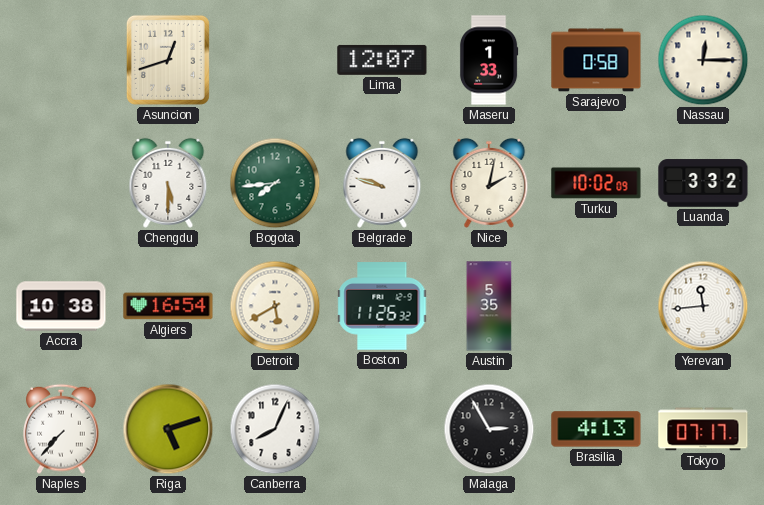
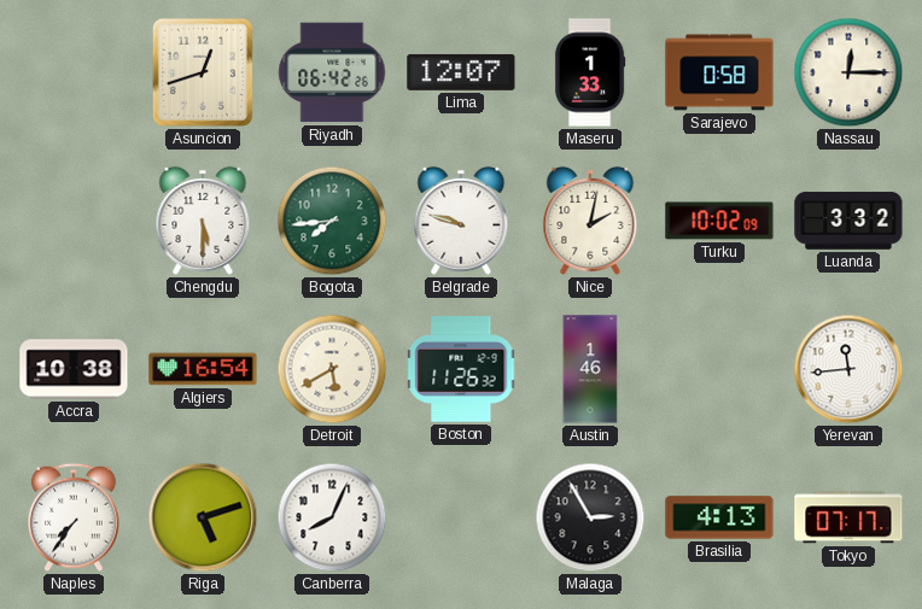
Riyadh: none -> 06:42
Austin: 5:35 -> 1:46
Naples: 7:37 -> 7:36
